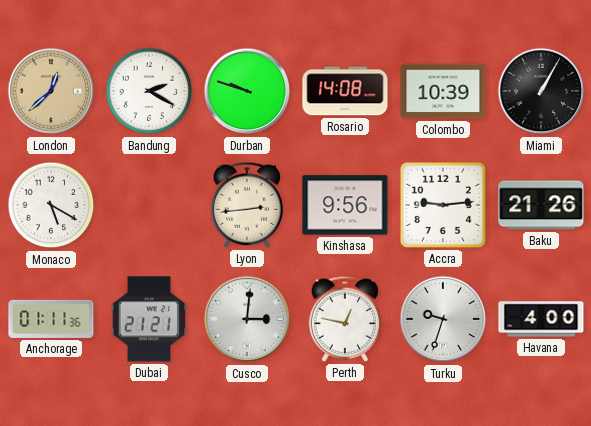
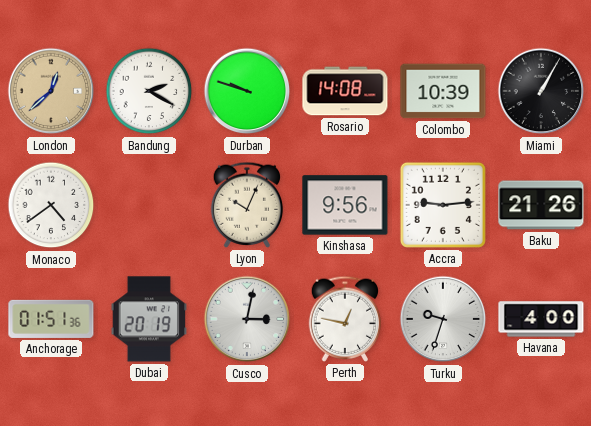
Monaco: 5:20 -> 4:39
Lyon: 2:44 -> 10:04
Anchorage: 01:11 -> 01:51
Dubai: 21:21 -> 20:19
Cusco: 3:01 -> 3:02
